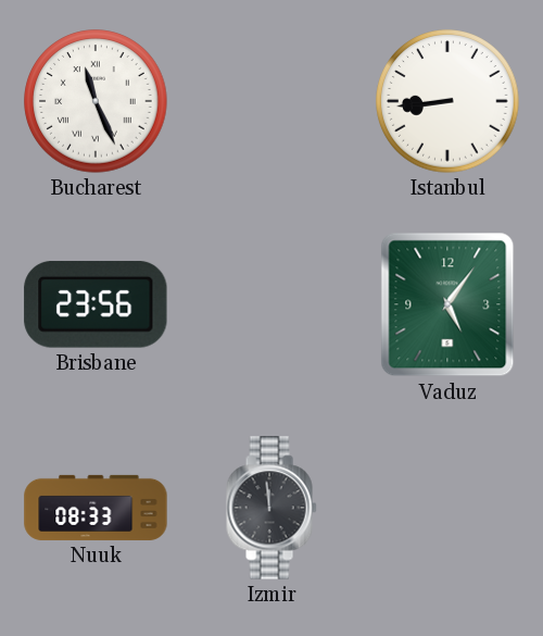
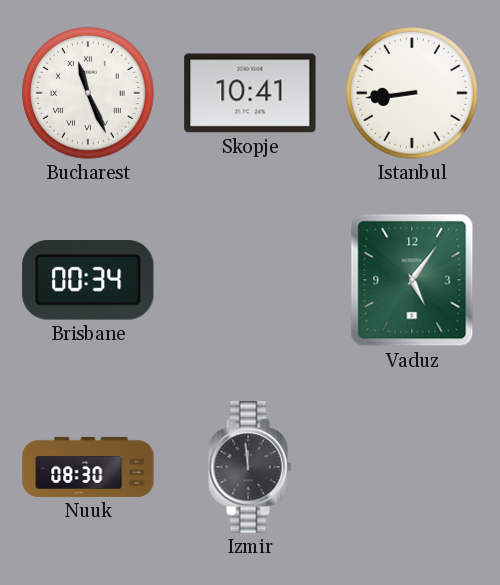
Skopje: none -> 10:41
Brisbane: 23:56 -> 00:34
Nuuk: 08:33 -> 08:30
